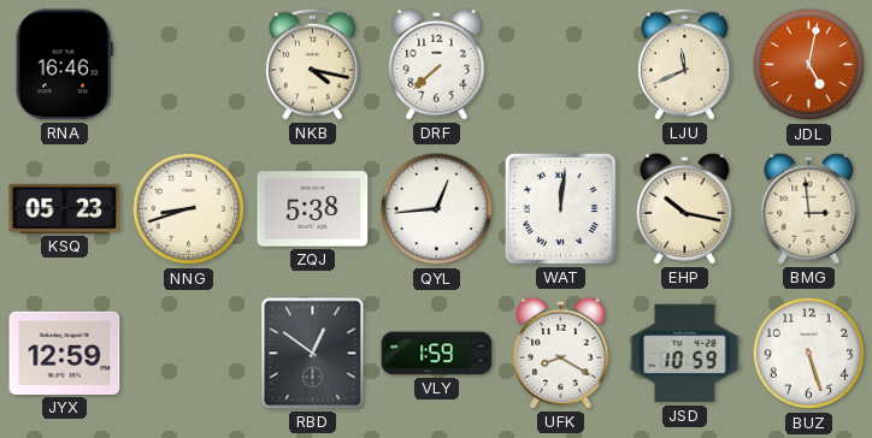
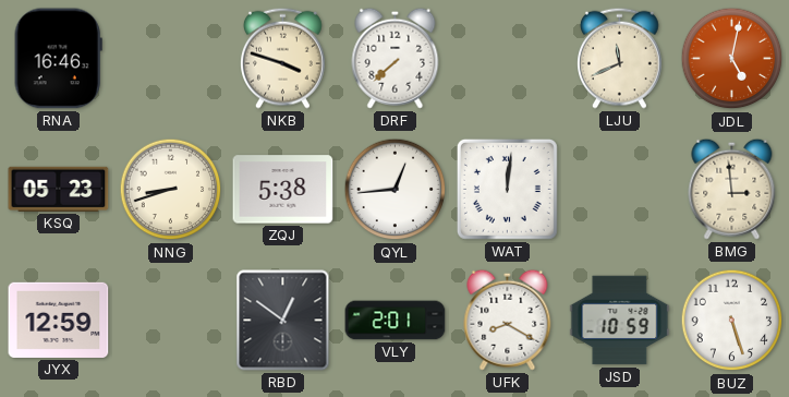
NKB: 4:17 -> 3:48
EHP: 10:17 -> none
VLY: 1:59 -> 2:01
